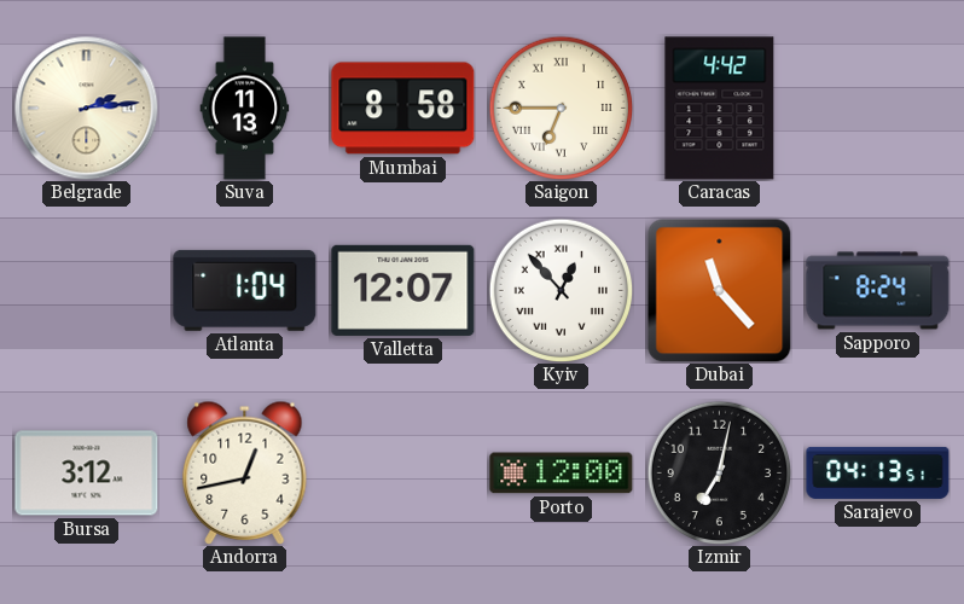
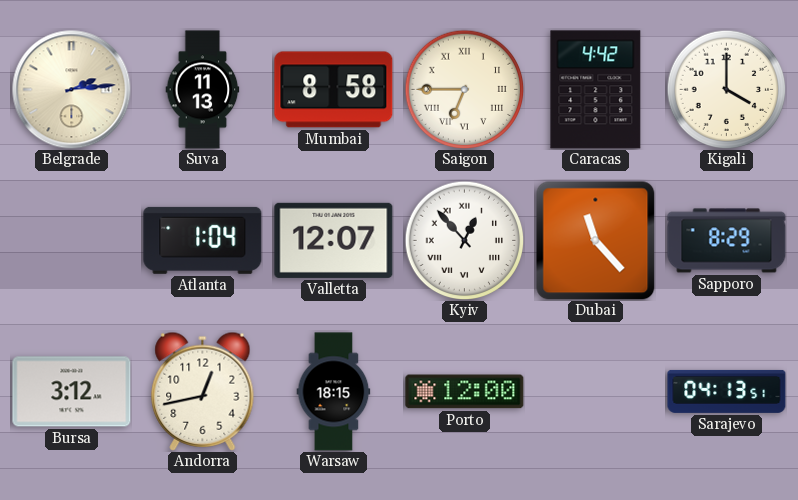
Kigali: none -> 4:00
Sapporo: 8:24 -> 8:29
Warsaw: none -> 18:15
Izmir: 7:02 -> none
